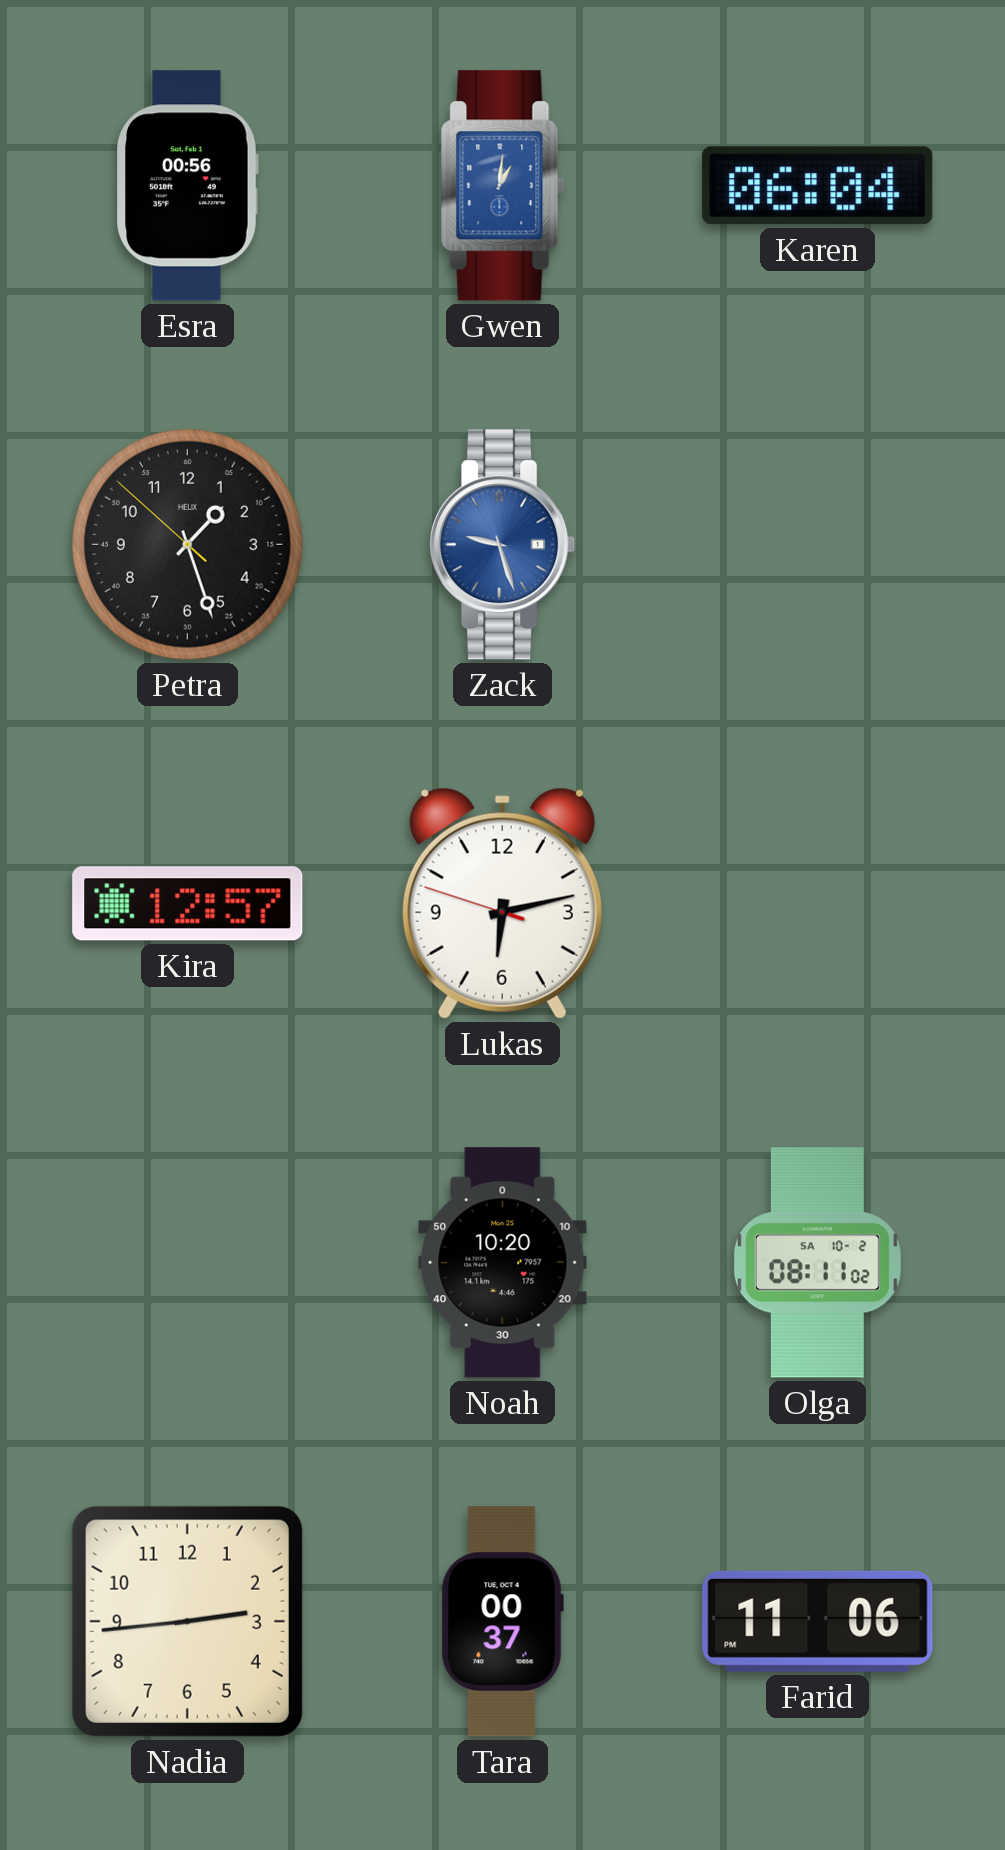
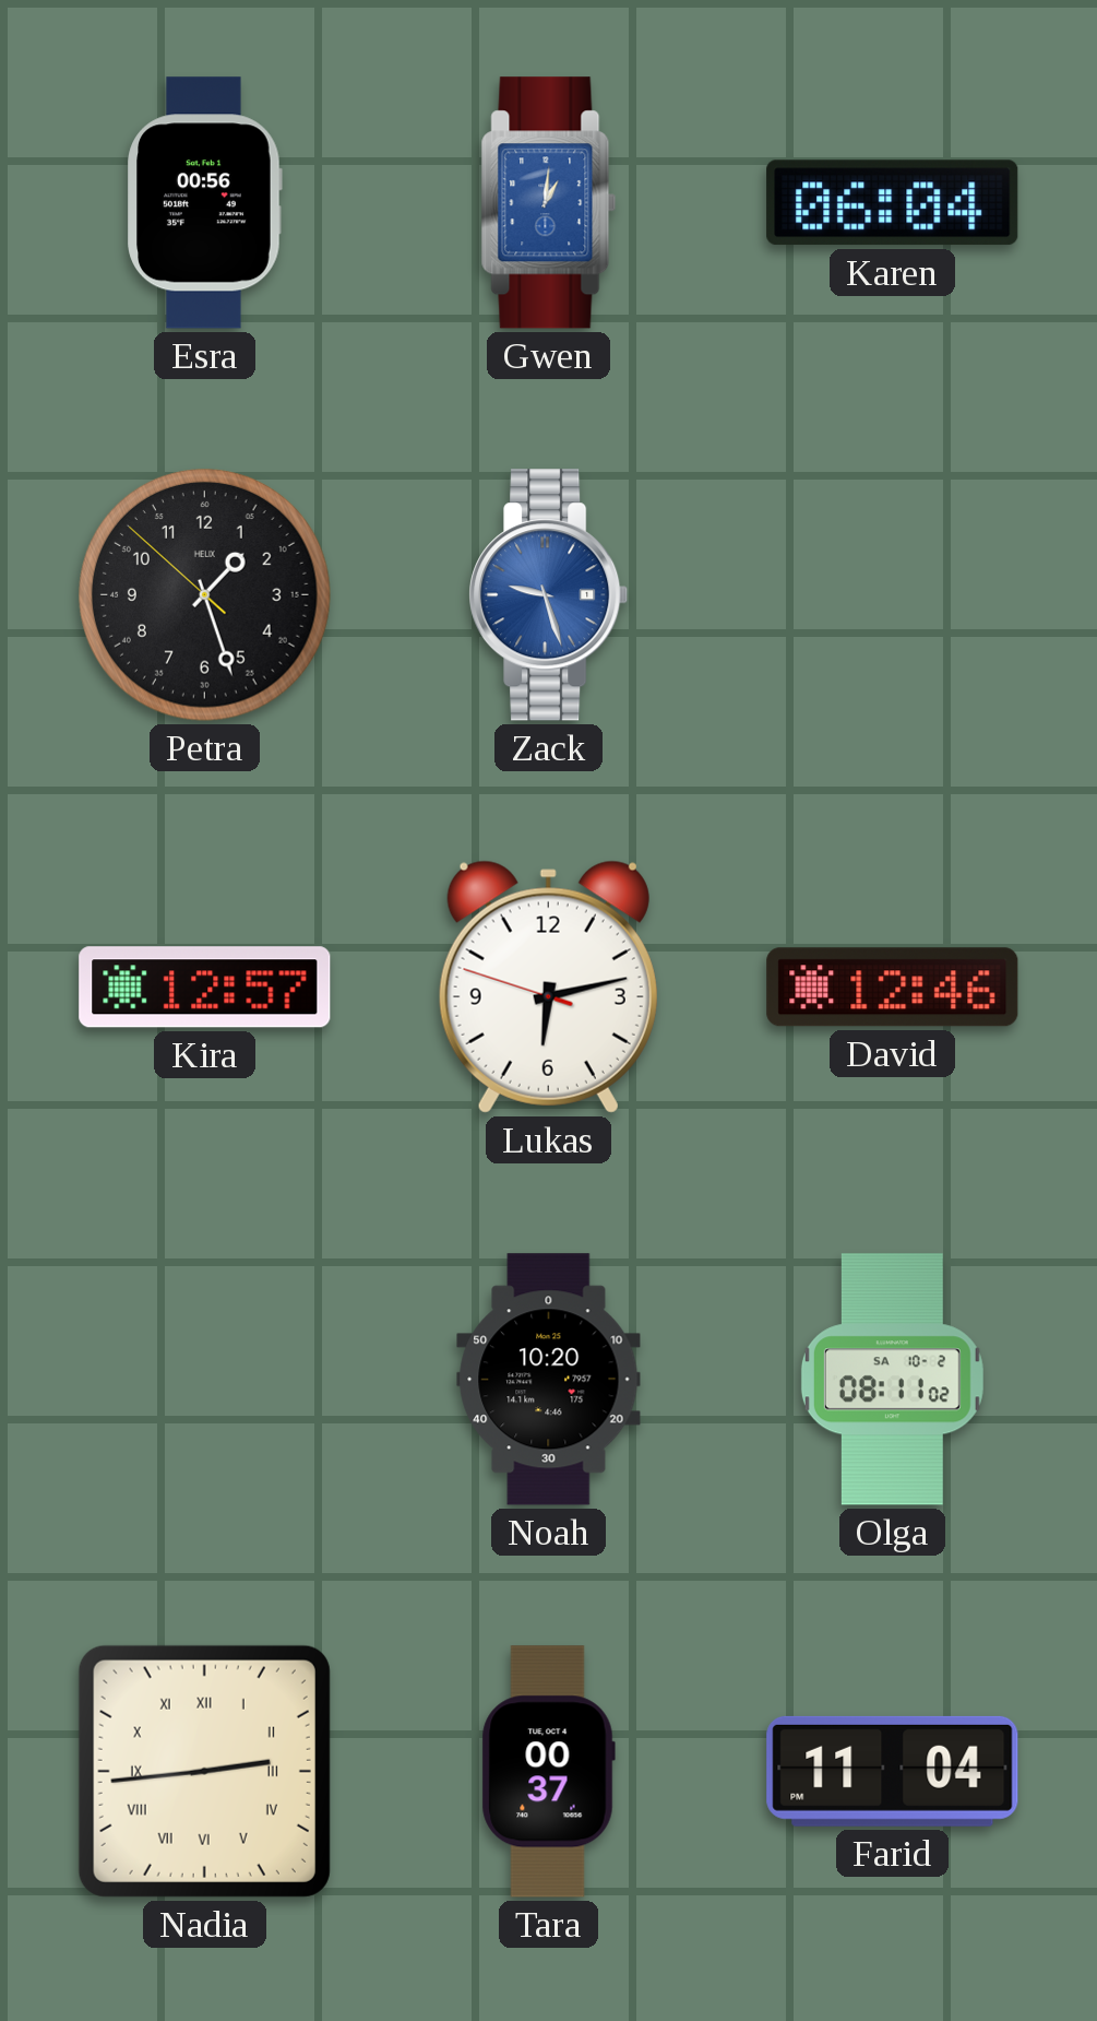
David: none -> 12:46
Nadia numerals: Arabic -> Roman
Farid: 11:06 -> 11:04
